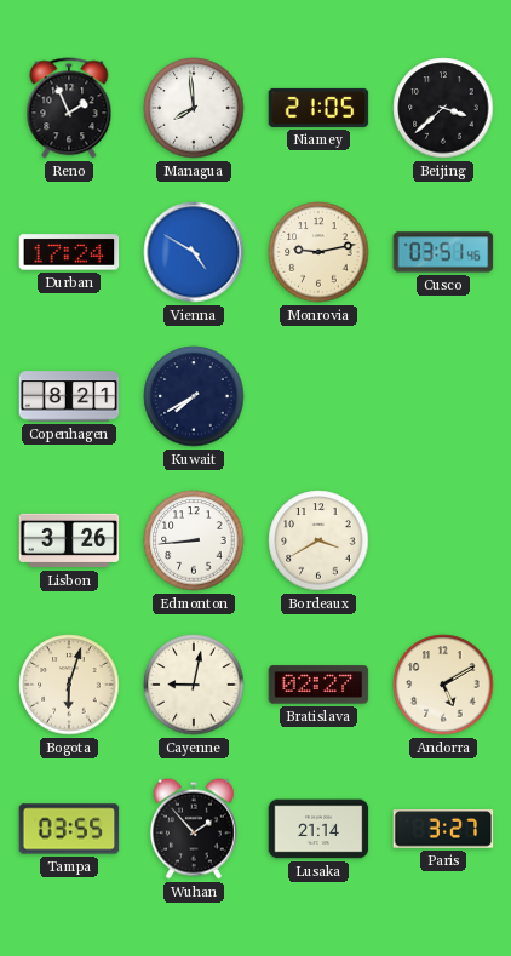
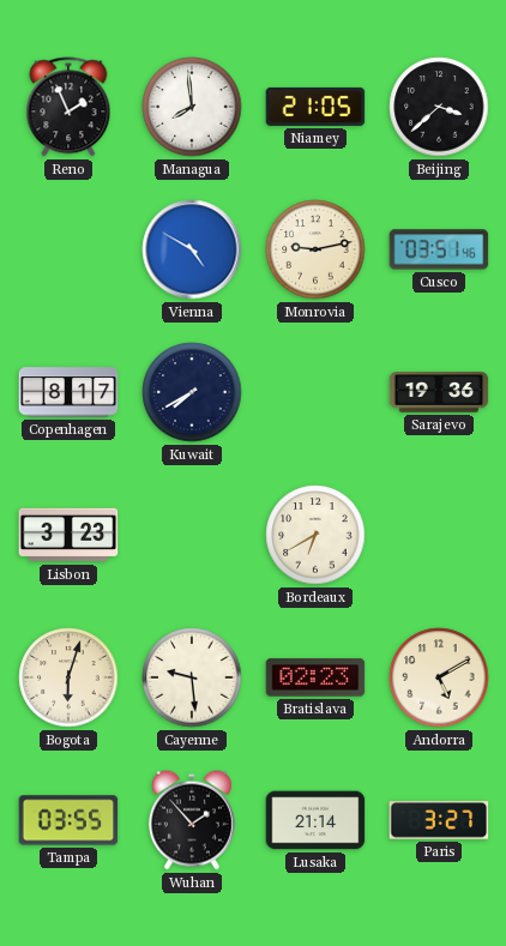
Durban: 17:24 -> none
Copenhagen: 8:21 -> 8:17
Sarajevo: none -> 19:36
Lisbon: 3:26 -> 3:23
Edmonton: 8:44 -> none
Bordeaux: 3:40 -> 6:40
Cayenne: 9:02 -> 9:29
Bratislava: 02:27 -> 02:23
